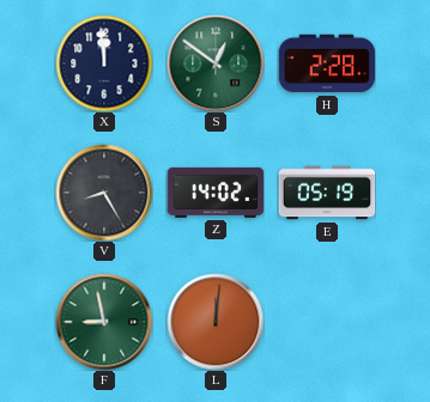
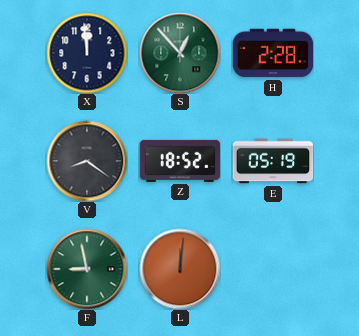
S: 12:51 -> 12:53
V: 8:25 -> 8:21
Z: 14:02 -> 18:52
